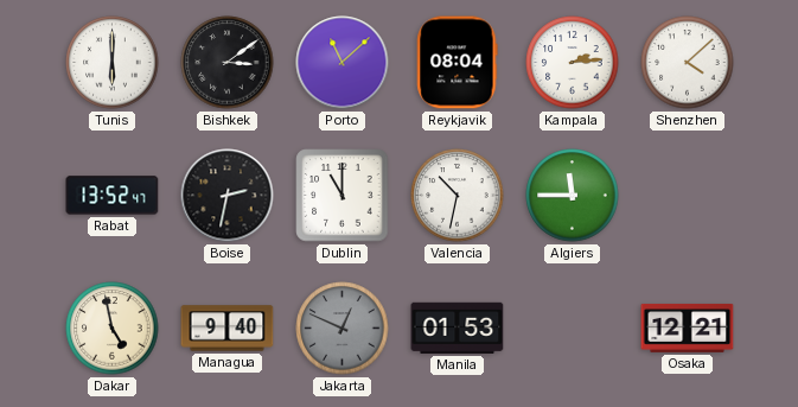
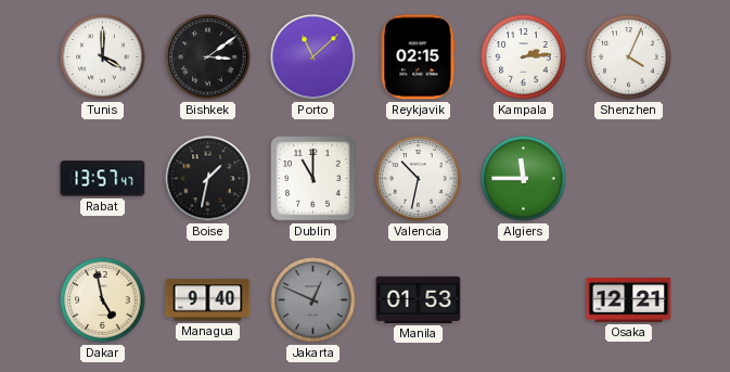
Tunis: 6:00 -> 4:00
Reykjavik: 08:04 -> 02:15
Shenzhen: 4:08 -> 4:04
Rabat: 13:52 -> 13:57
Boise: 2:32 -> 1:32
